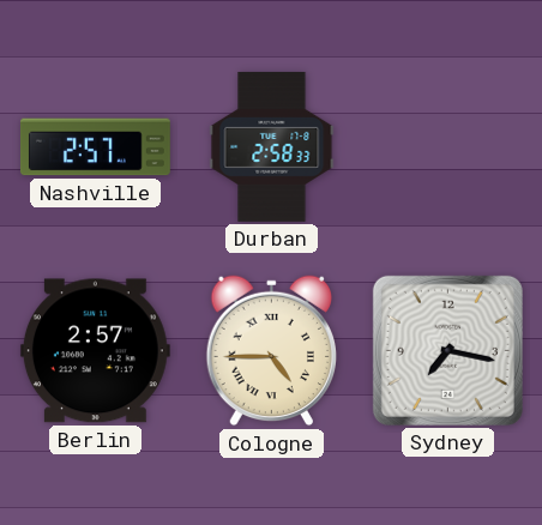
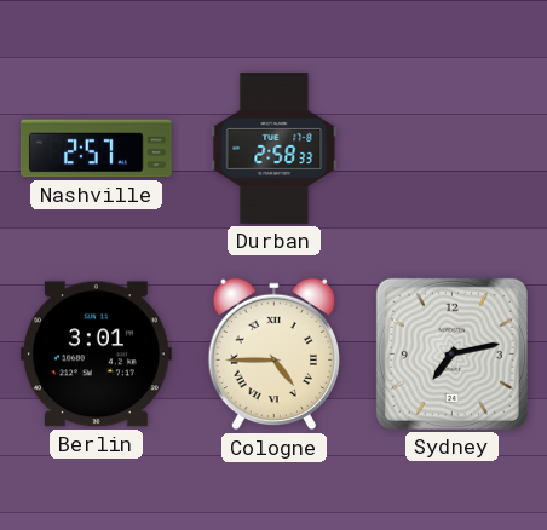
Berlin: 2:57 -> 3:01
Sydney: 7:17 -> 7:13
